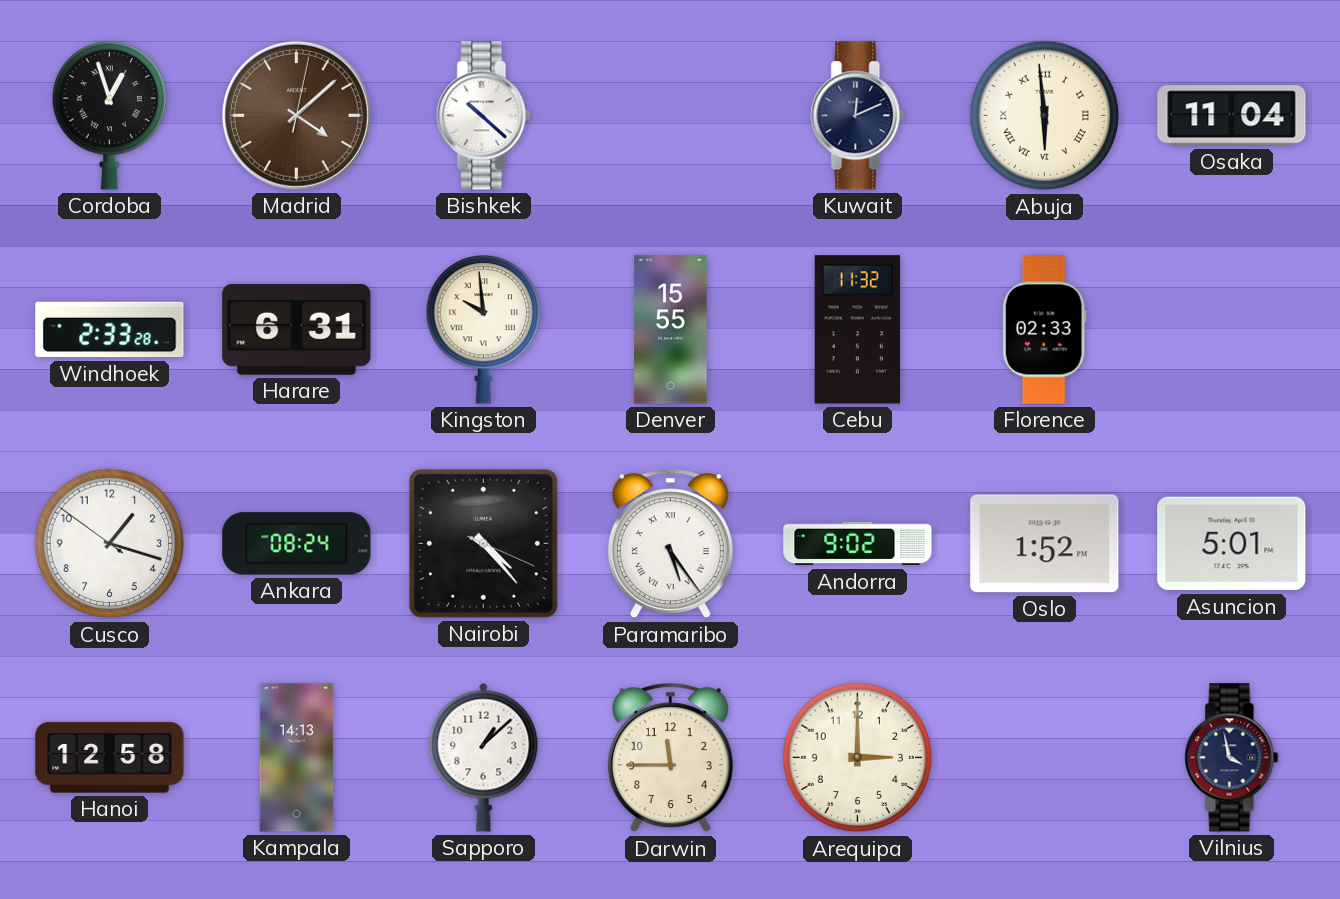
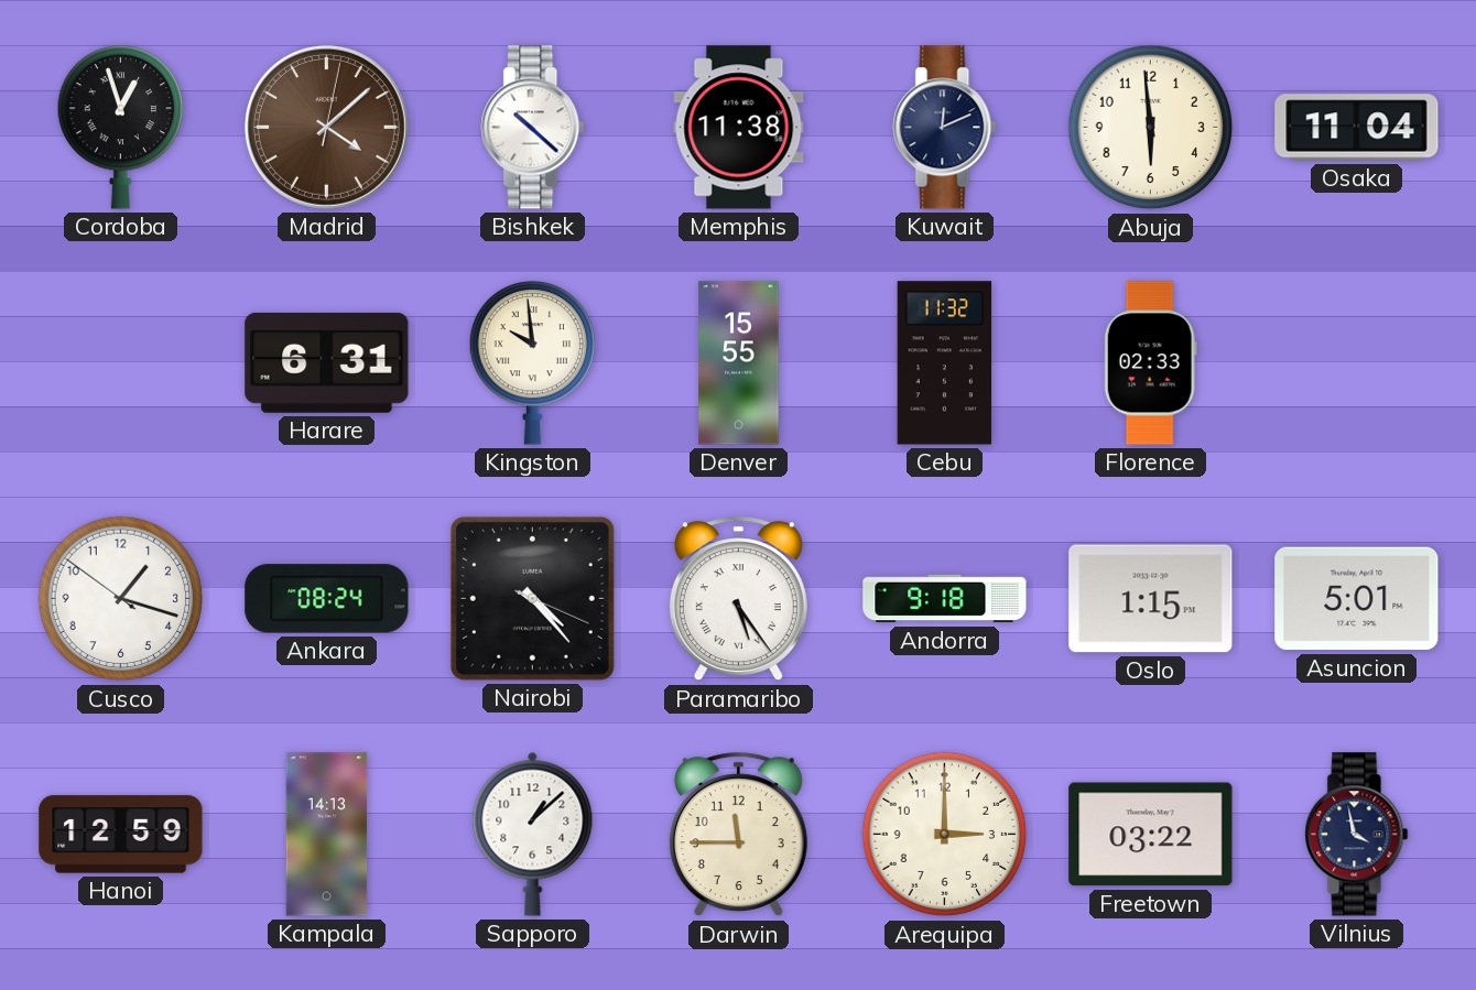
Memphis: none -> 11:38
Abuja numerals: Roman -> Arabic
Windhoek: 2:33 -> none
Andorra: 9:02 -> 9:18
Oslo: 1:52 -> 1:15
Hanoi: 12:58 -> 12:59
Freetown: none -> 03:22
